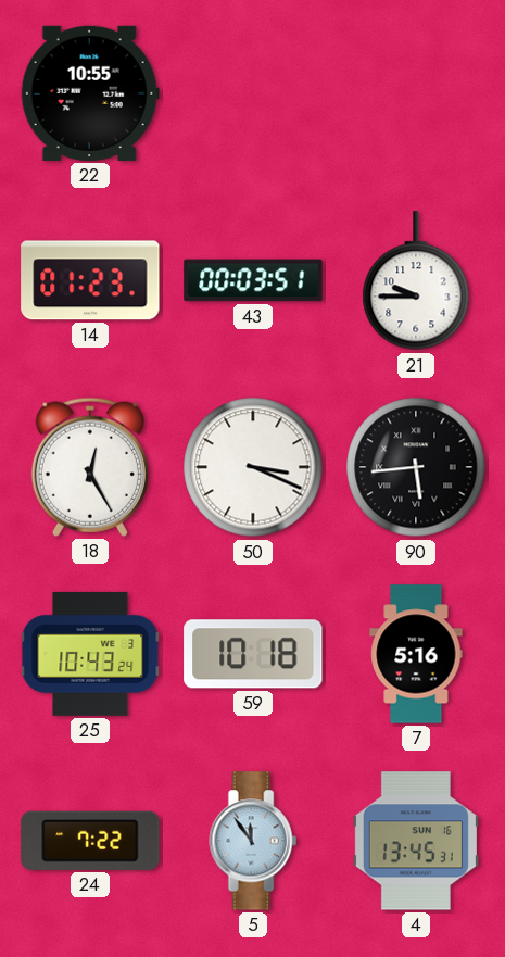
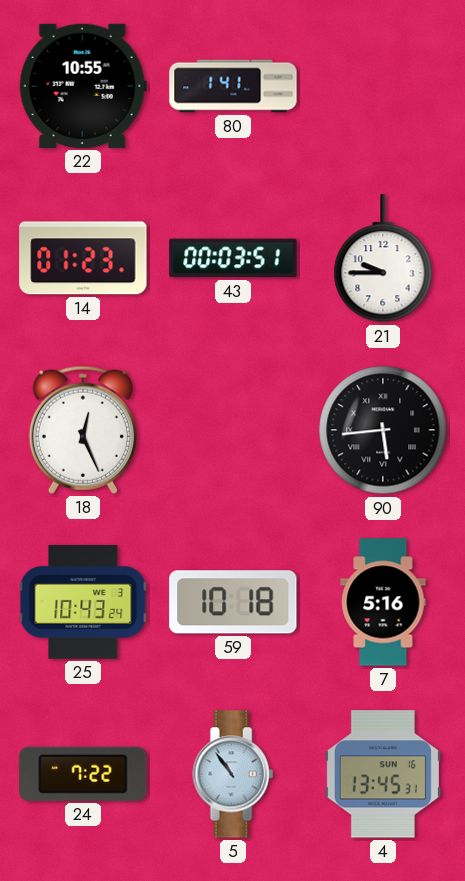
80: none -> 1:41
18: 12:25 -> 12:26
50: 3:19 -> none
5: 11:54 -> 10:54
